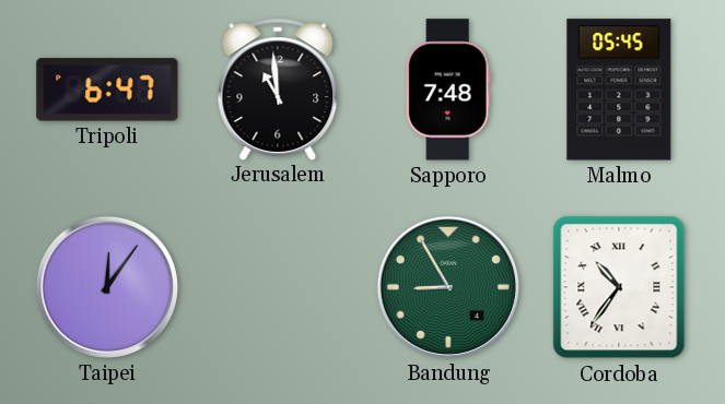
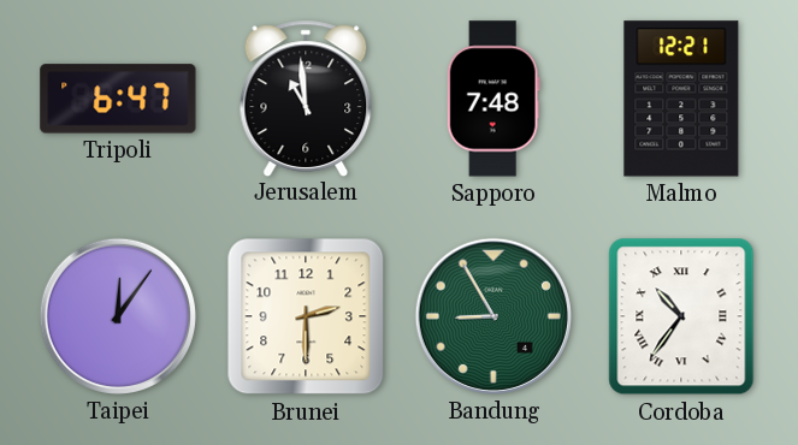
Malmo: 05:45 -> 12:21
Brunei: none -> 2:30
